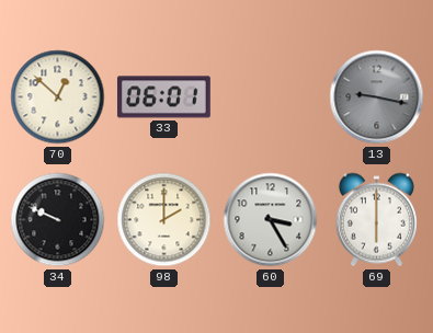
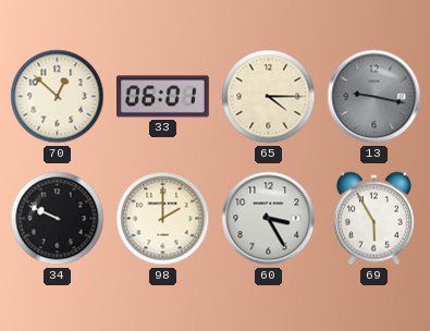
65: none -> 4:15
69: 6:00 -> 5:55
